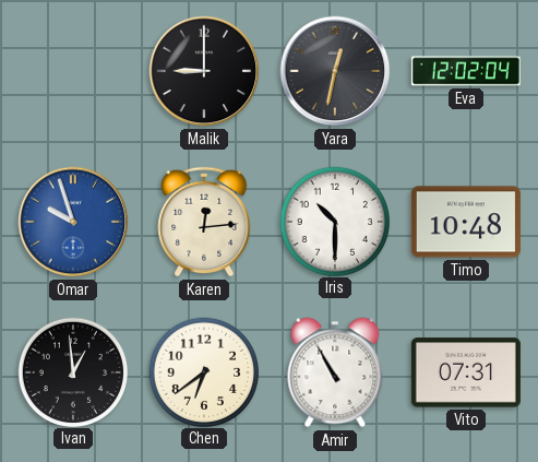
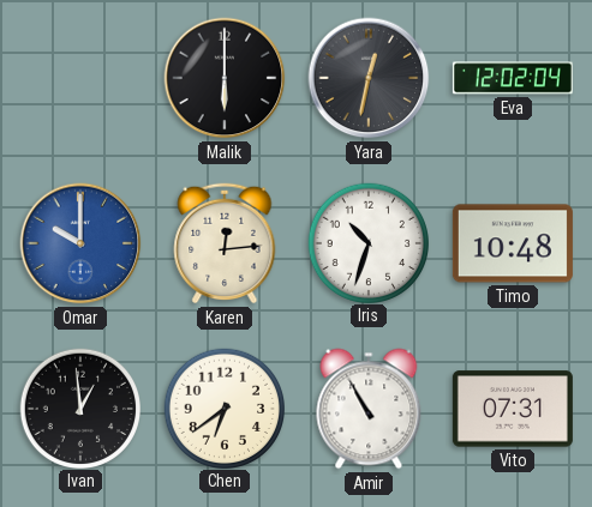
Malik: 9:00 -> 6:00
Omar: 9:57 -> 10:00
Iris: 10:30 -> 10:33
